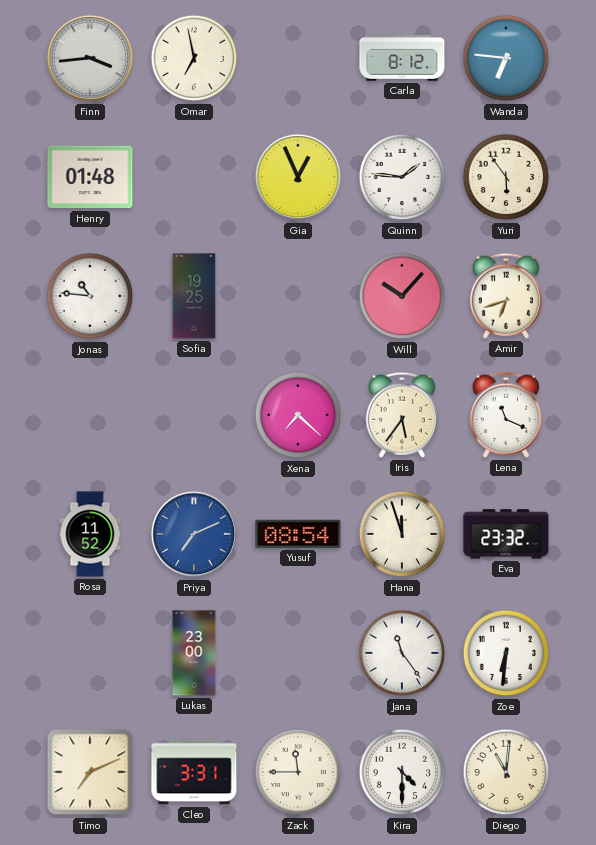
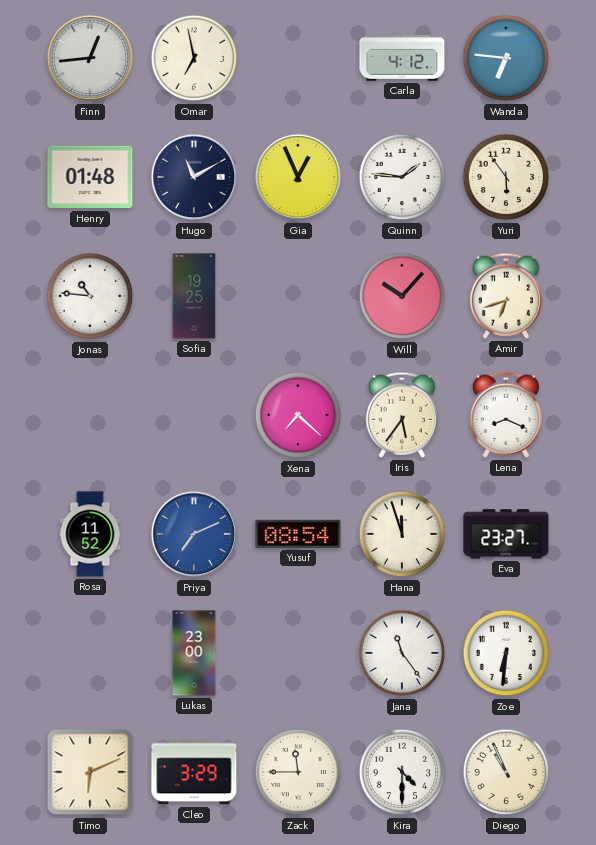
Finn: 3:44 -> 12:44
Carla: 8:12 -> 4:12
Hugo: none -> 11:10
Lena: 11:19 -> 8:19
Eva: 23:32 -> 23:27
Timo: 7:11 -> 6:11
Cleo: 3:31 -> 3:29
Diego: 11:01 -> 10:56
